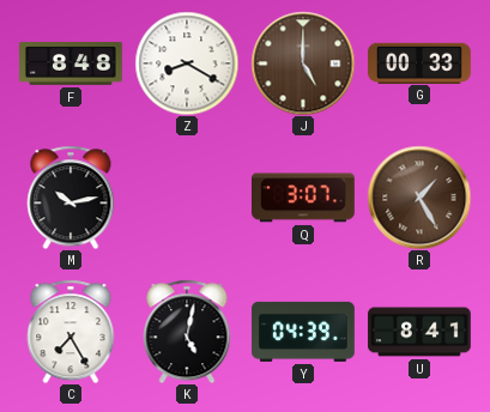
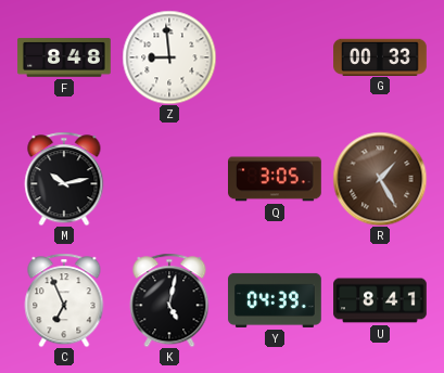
Z: 8:20 -> 8:59
J: 5:00 -> none
Q: 3:07 -> 3:05
C: 7:25 -> 6:56
